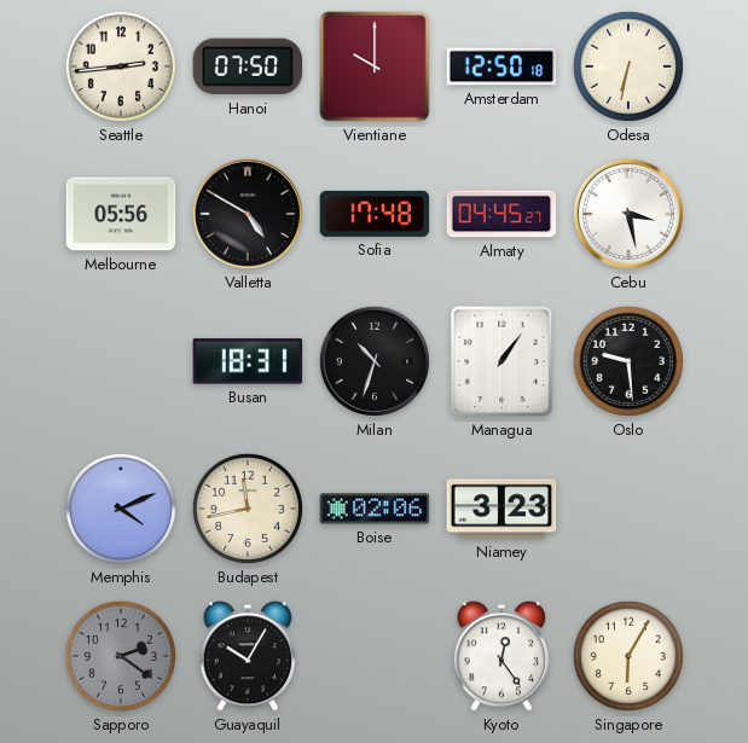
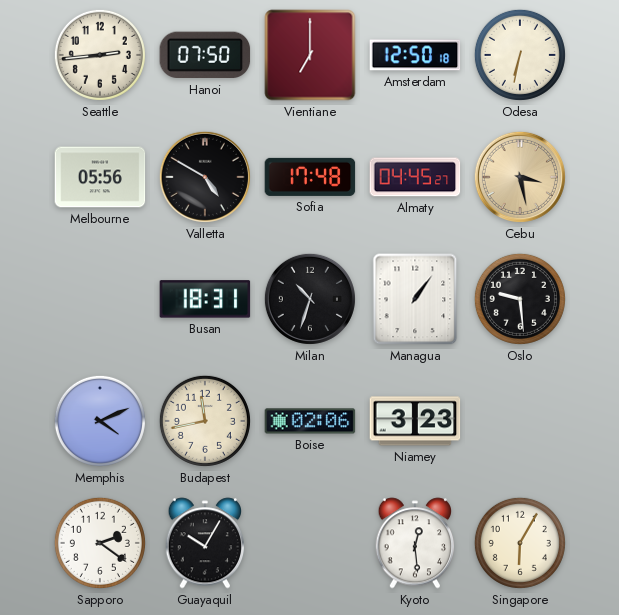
Vientiane: 10:00 -> 7:00
Cebu dial: white -> champagne
Sapporo dial: grey -> white
Kyoto: 12:24 -> 12:29
